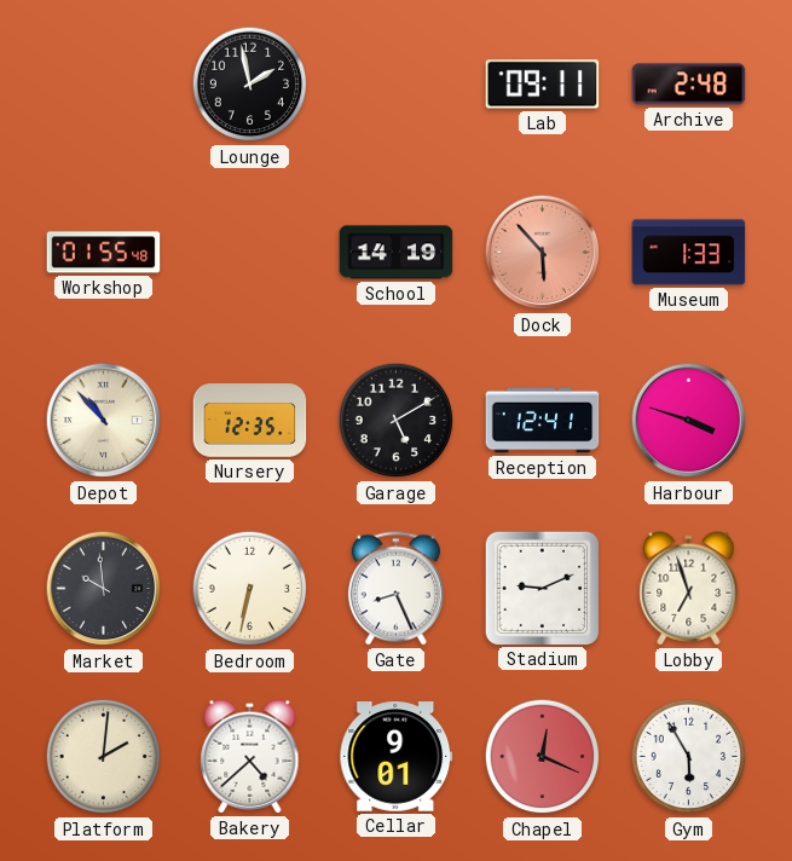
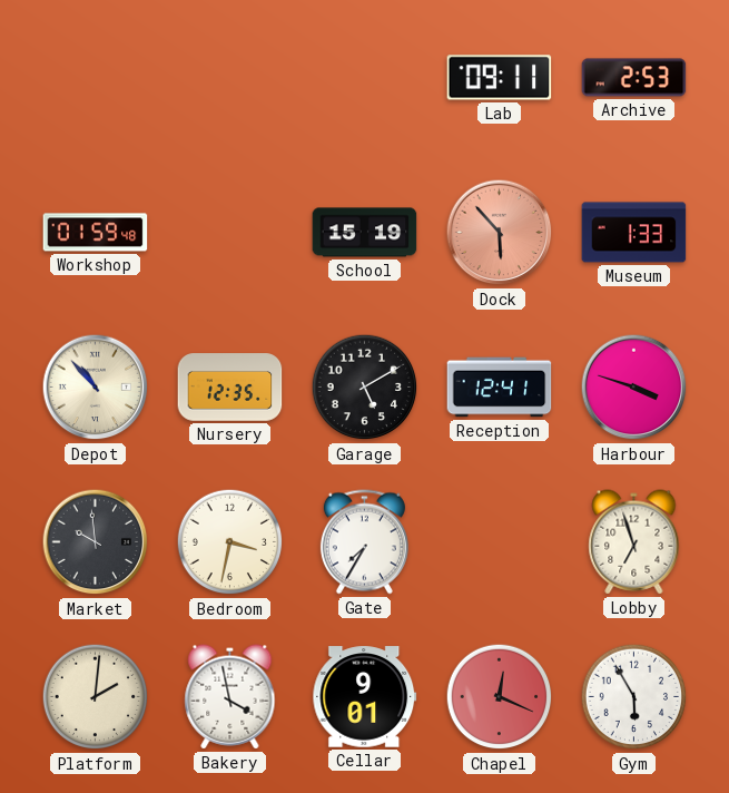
Lounge: 1:58 -> none
Archive: 2:48 -> 2:53
Workshop: 01:55 -> 01:59
School: 14:19 -> 15:19
Bedroom: 6:32 -> 3:32
Gate: 8:26 -> 7:35
Stadium: 9:11 -> none
Bakery: 4:38 -> 3:58
